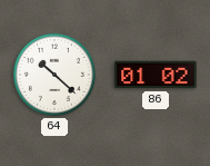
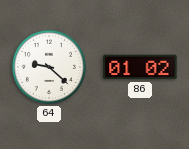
64: 10:22 -> 9:22
